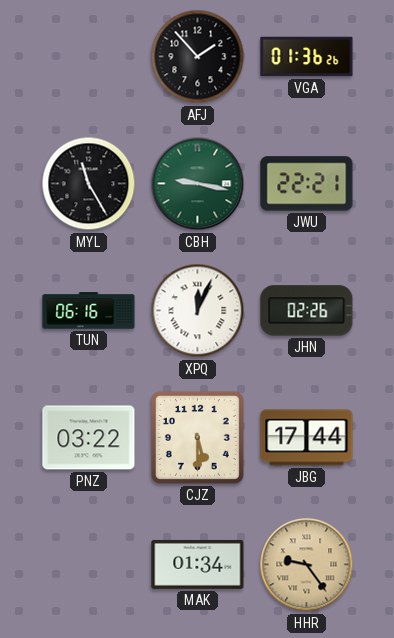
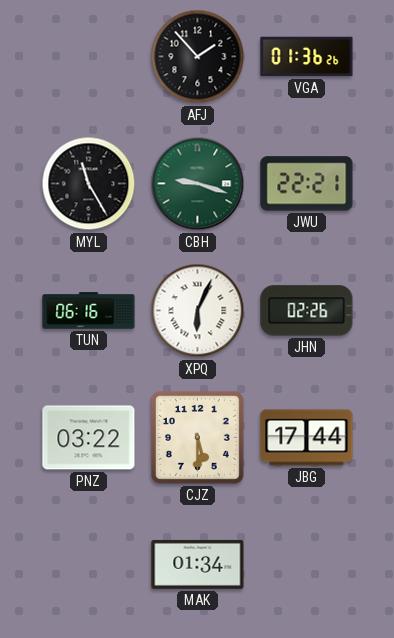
CBH: 9:17 -> 9:18
XPQ: 12:04 -> 6:04
HHR: 9:24 -> none
